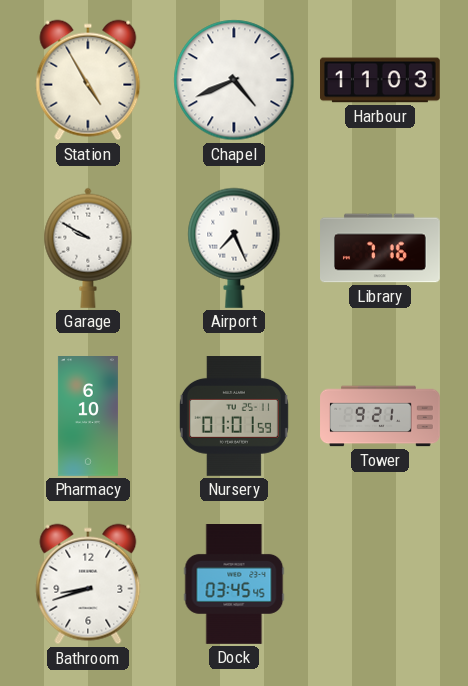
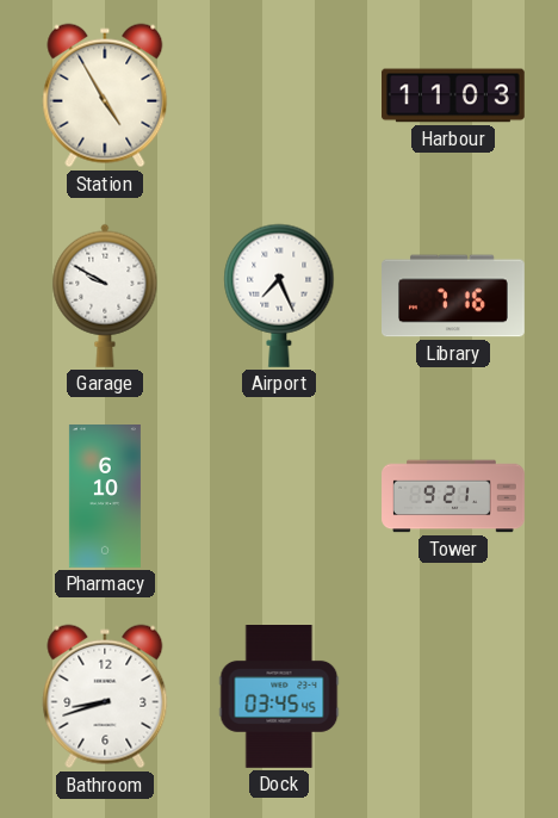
Chapel: 4:41 -> none
Nursery: 01:01 -> none
